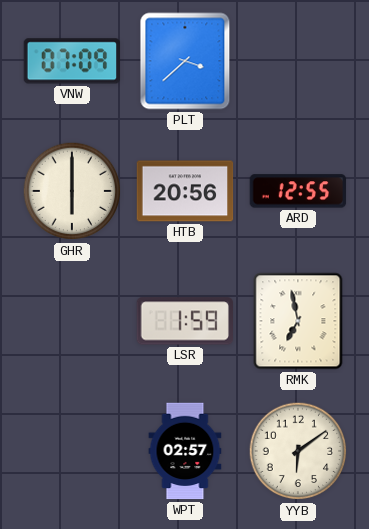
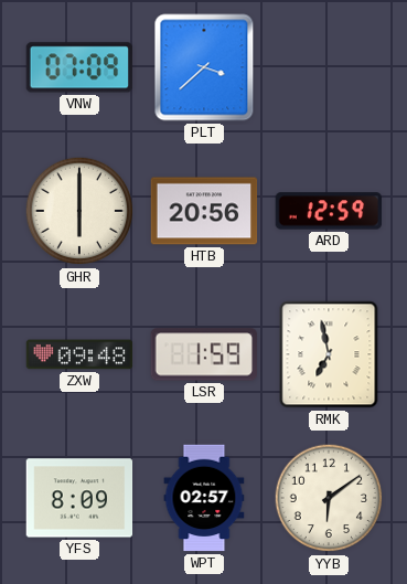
ARD: 12:55 -> 12:59
ZXW: none -> 09:48
YFS: none -> 8:09
